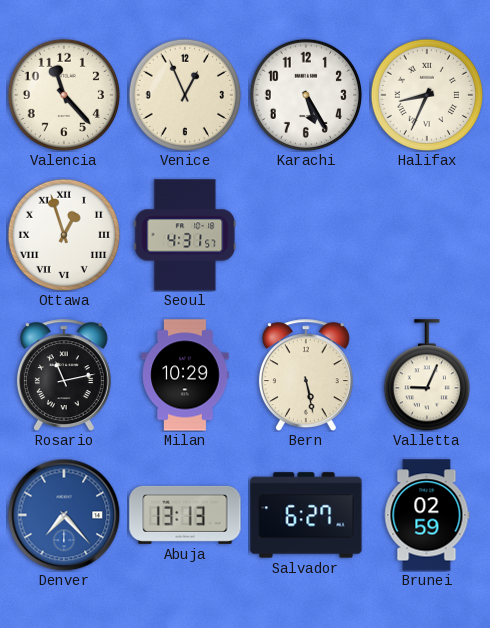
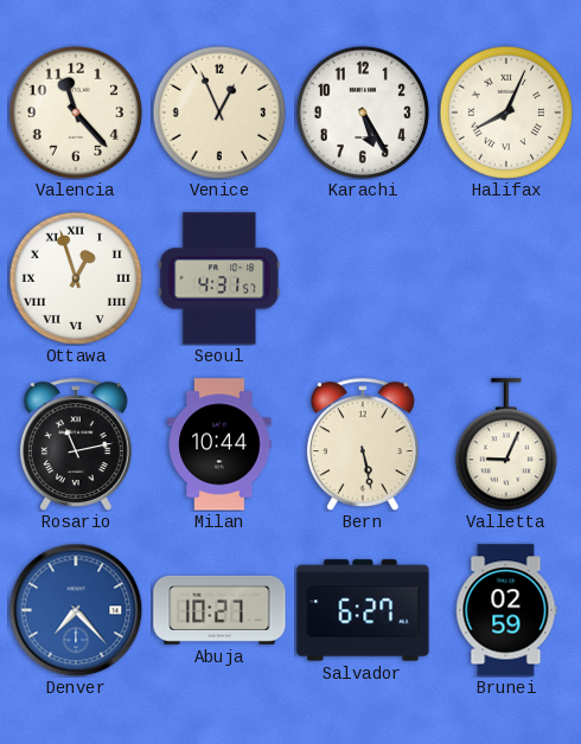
Halifax: 8:34 -> 8:04
Milan: 10:29 -> 10:44
Abuja: 13:13 -> 10:27
